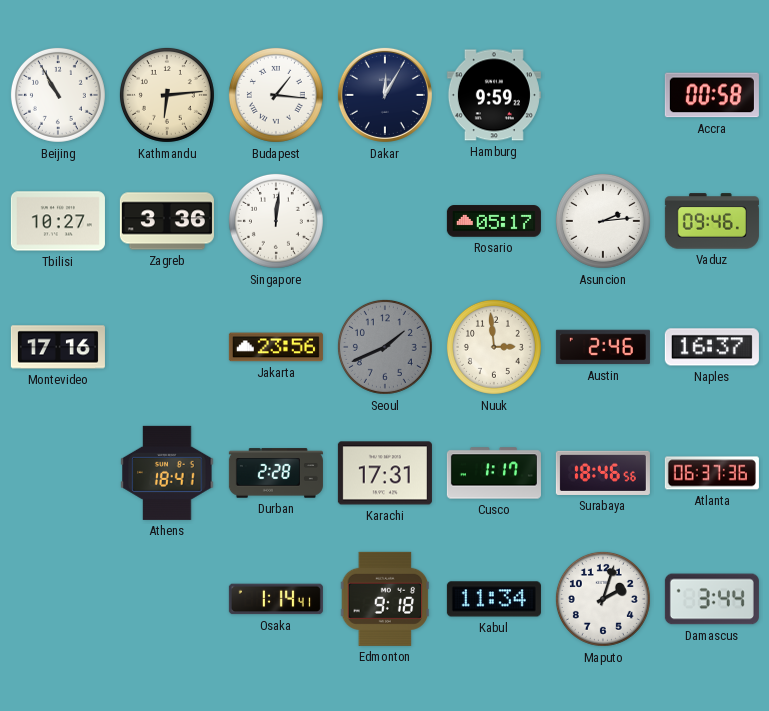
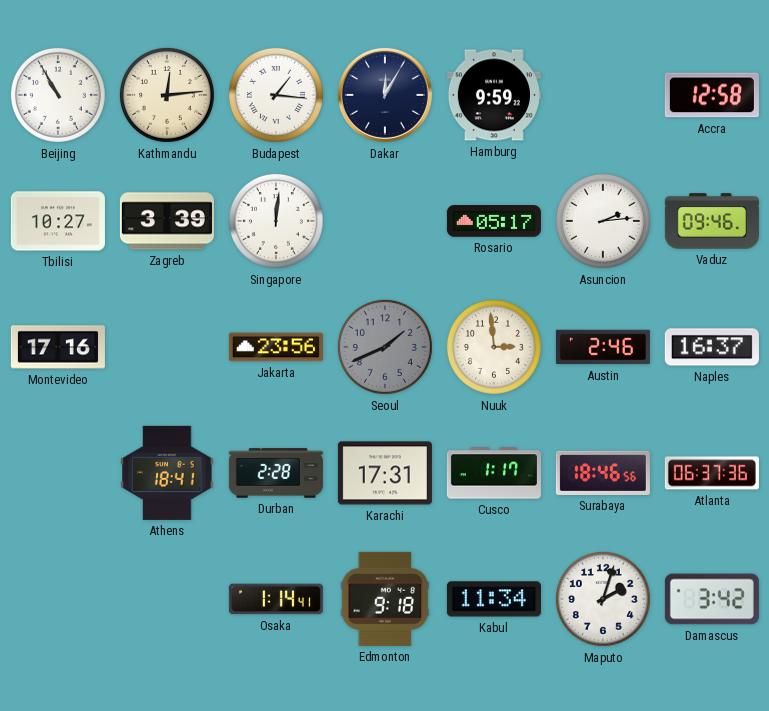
Kathmandu: 6:14 -> 12:14
Accra: 00:58 -> 12:58
Zagreb: 3:36 -> 3:39
Damascus: 3:44 -> 3:42
